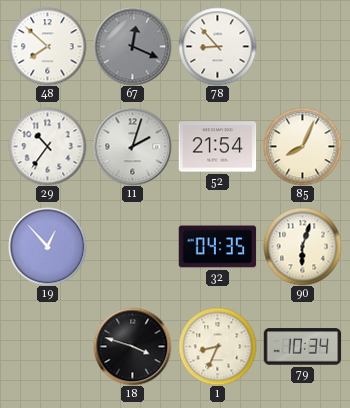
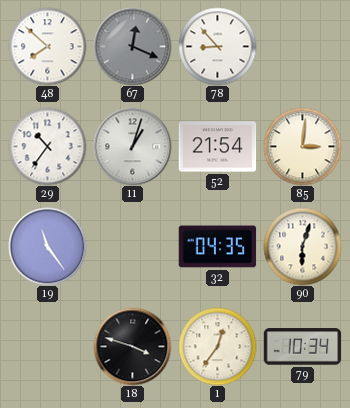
11: 2:03 -> 1:03
85: 8:04 -> 3:01
19: 12:53 -> 11:24
1: 8:34 -> 12:36
